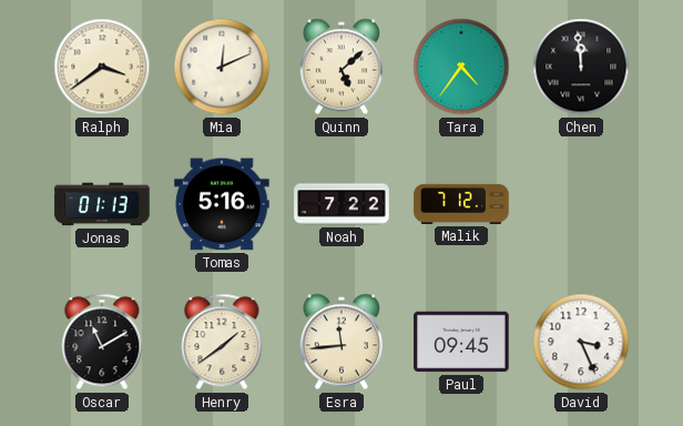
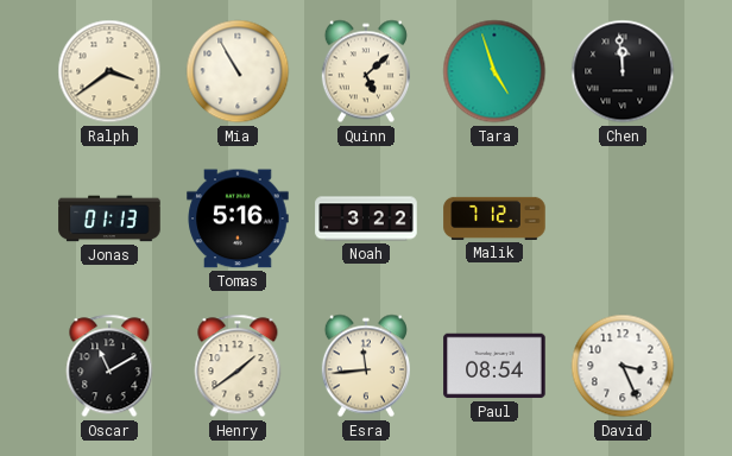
Mia: 12:11 -> 10:55
Tara: 4:36 -> 4:57
Noah: 7:22 -> 3:22
Paul: 09:45 -> 08:54
